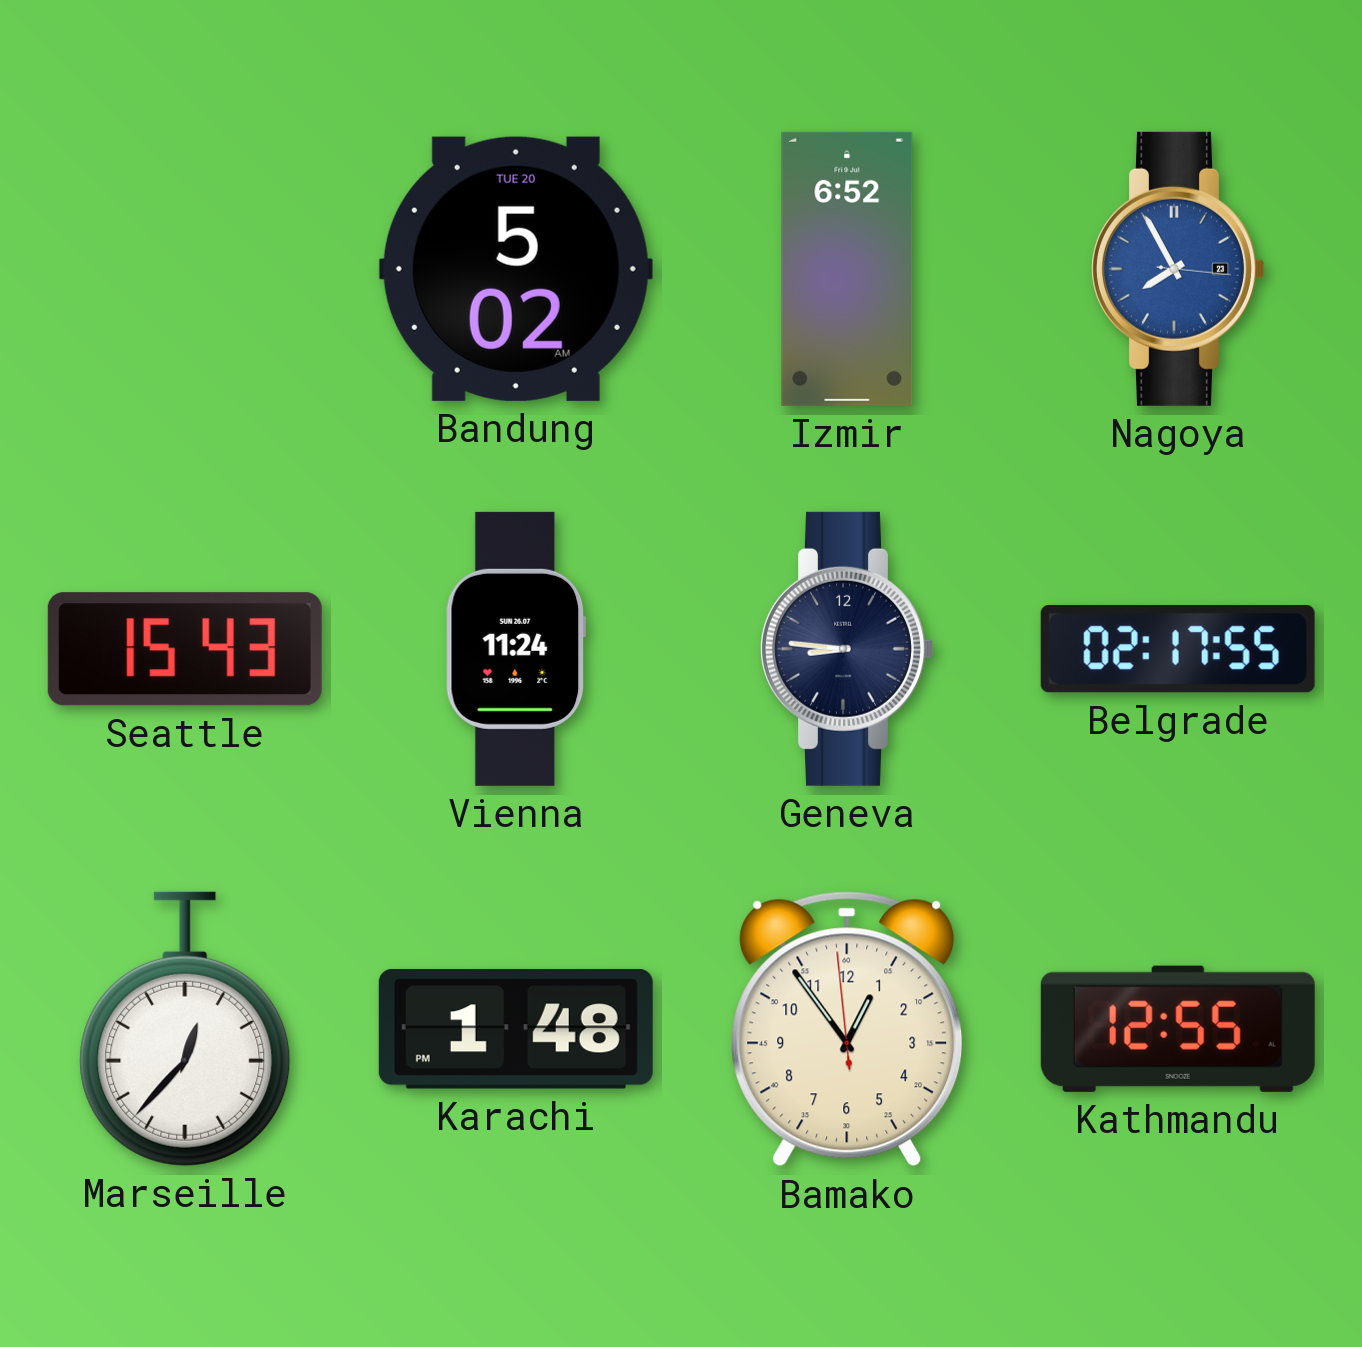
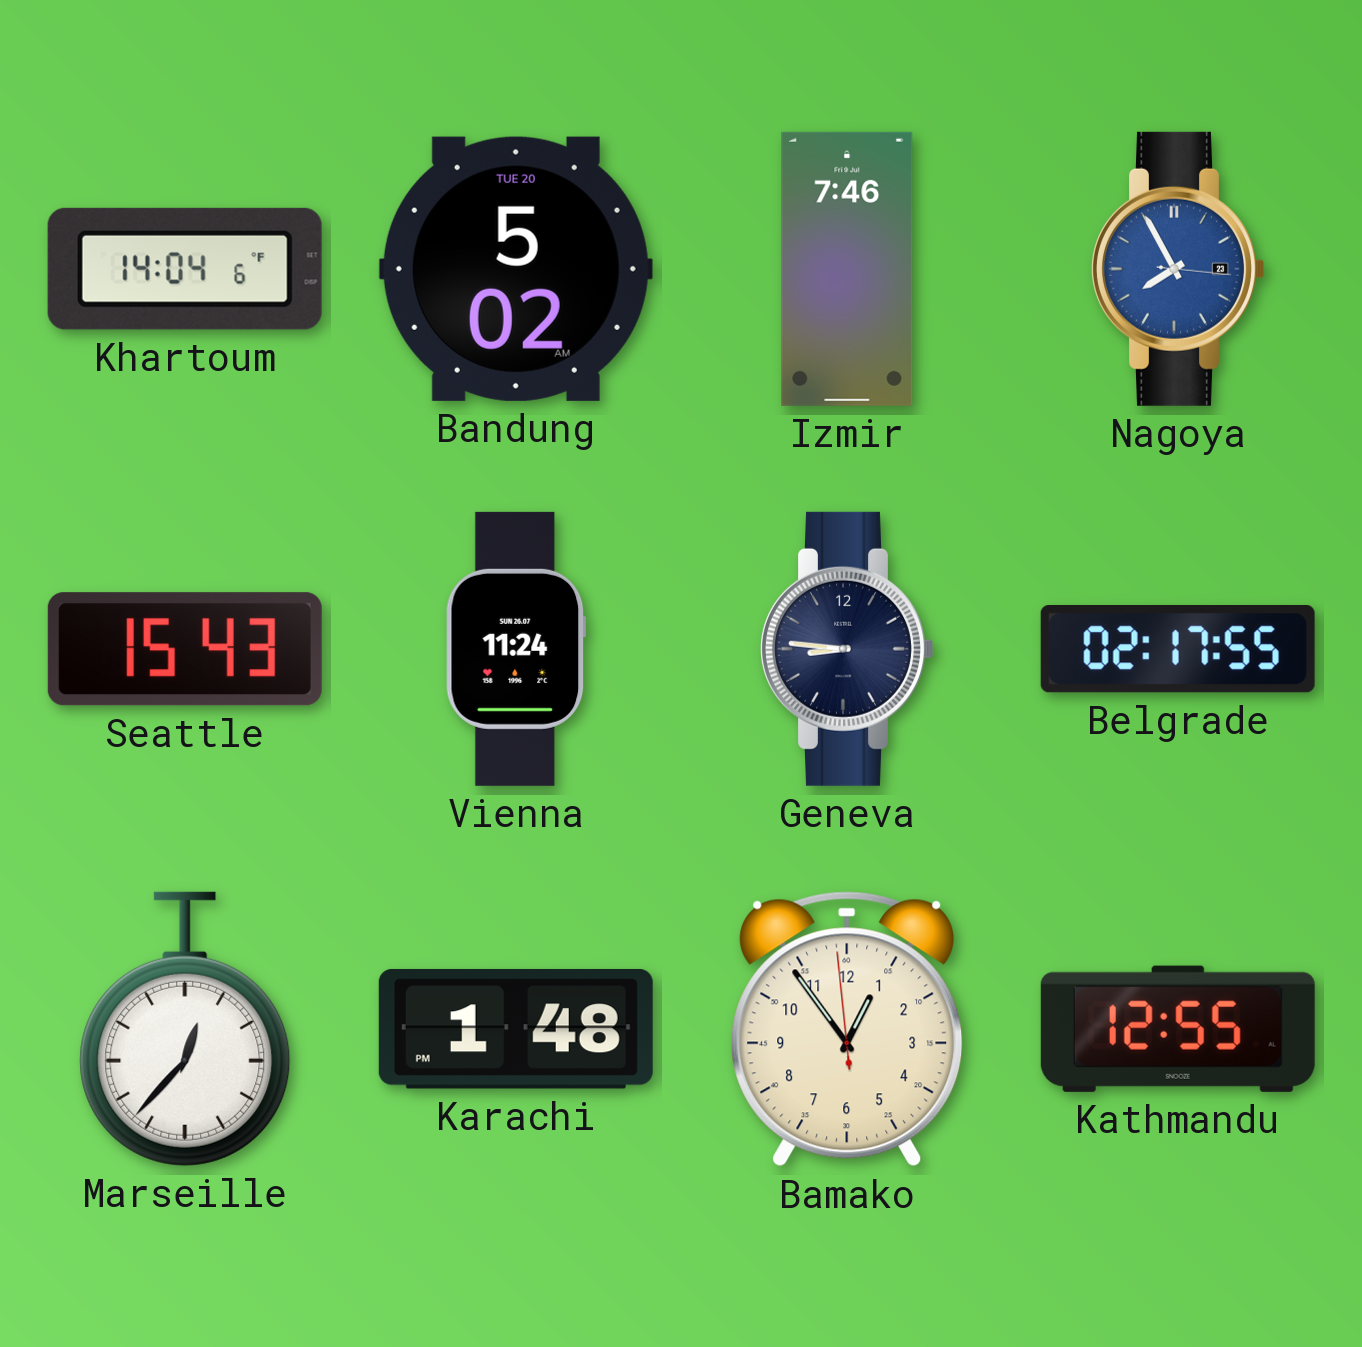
Khartoum: none -> 14:04
Izmir: 6:52 -> 7:46
